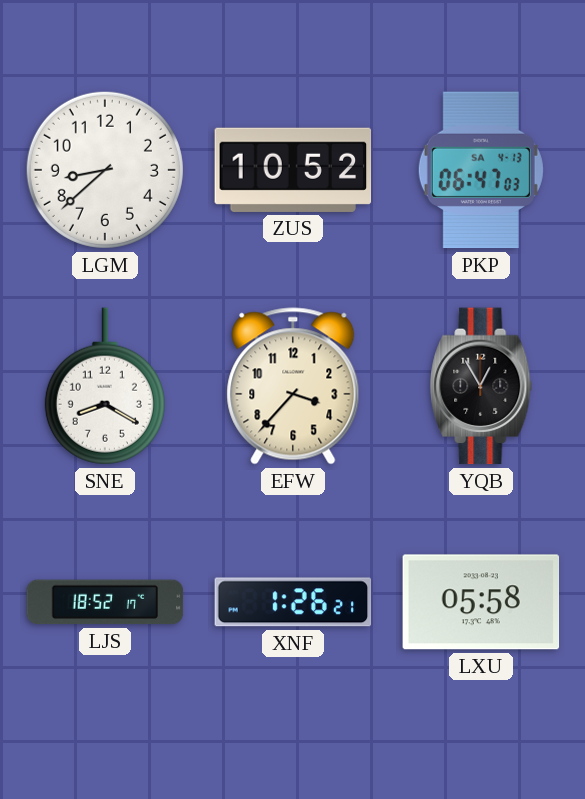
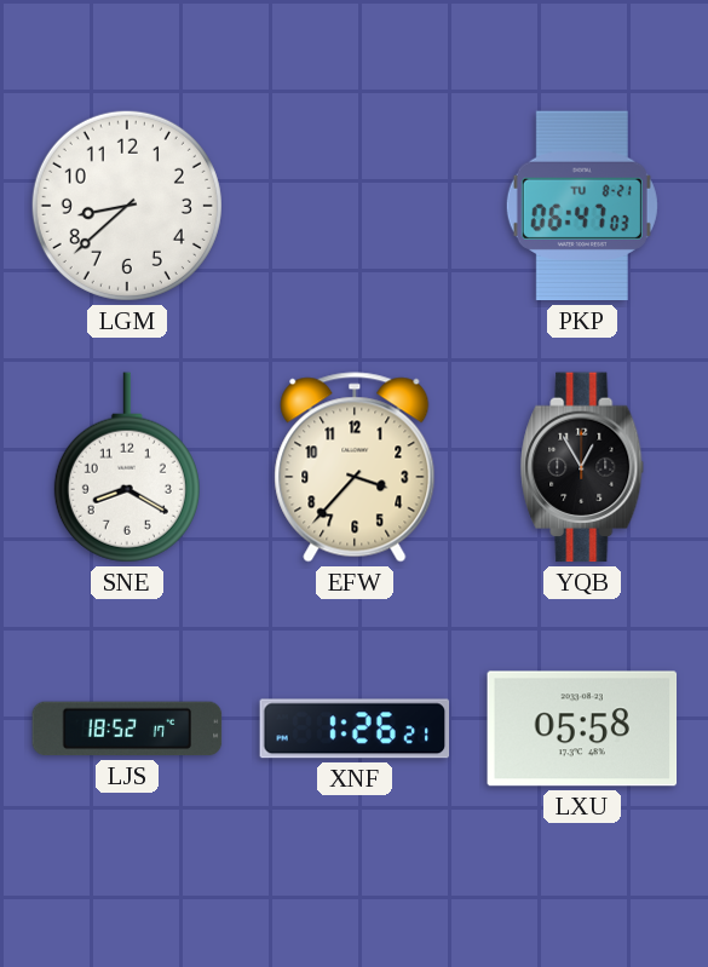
ZUS: 10:52 -> none
PKP date: SA 4-13 -> TU 8-21
